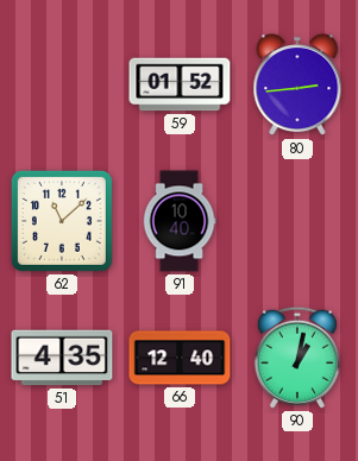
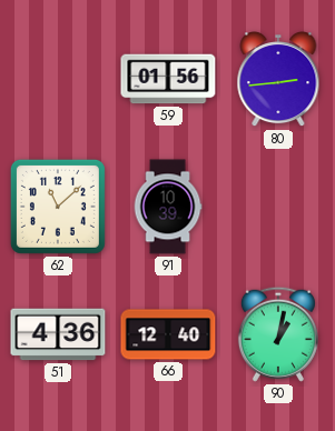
59: 01:52 -> 01:56
91: 10:40 -> 10:39
51: 4:35 -> 4:36
